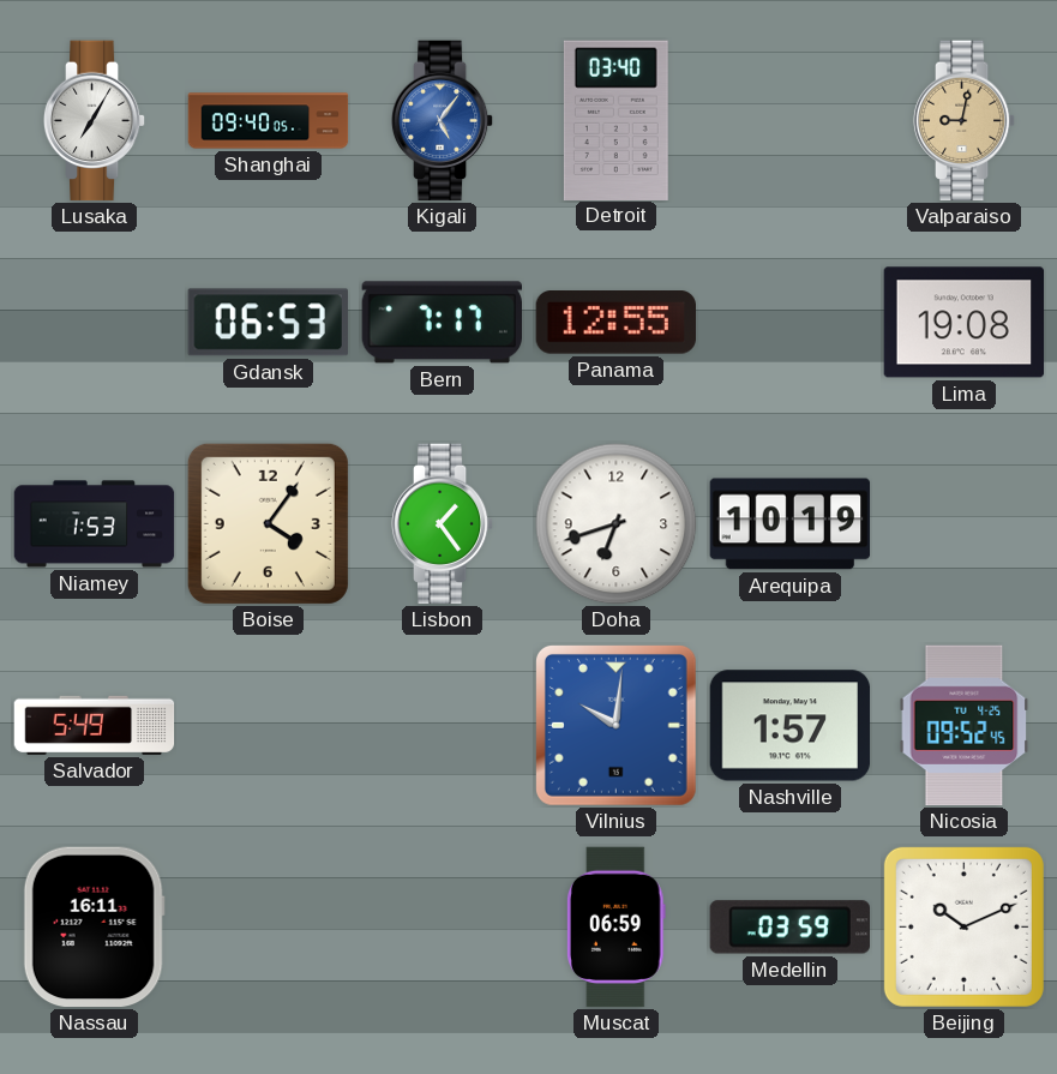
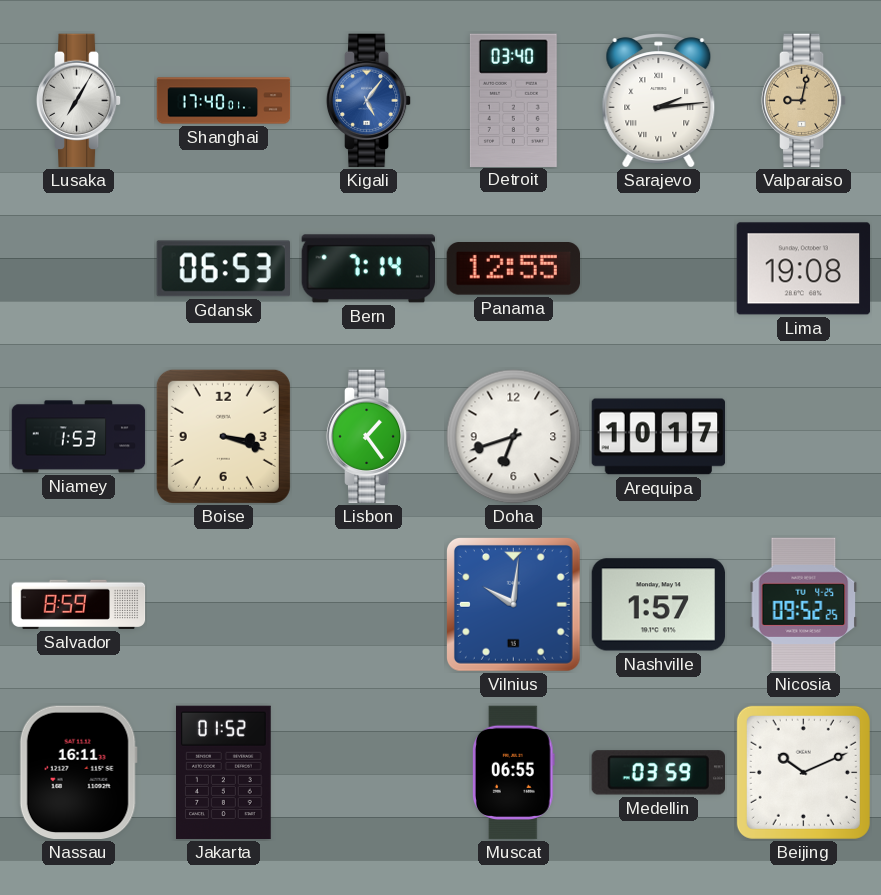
Shanghai: 09:40 -> 17:40
Sarajevo: none -> 2:14
Bern: 7:17 -> 7:14
Boise: 4:06 -> 3:18
Arequipa: 10:19 -> 10:17
Salvador: 5:49 -> 8:59
Nicosia: 09:52:45 -> 09:52:25
Jakarta: none -> 01:52
Muscat: 06:59 -> 06:55
